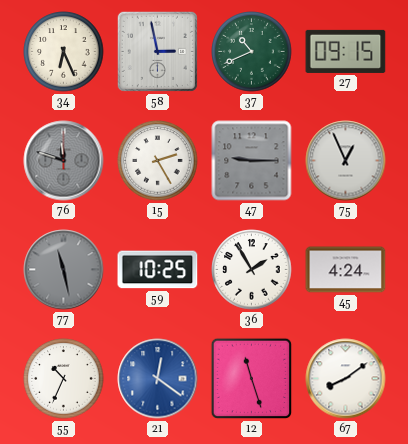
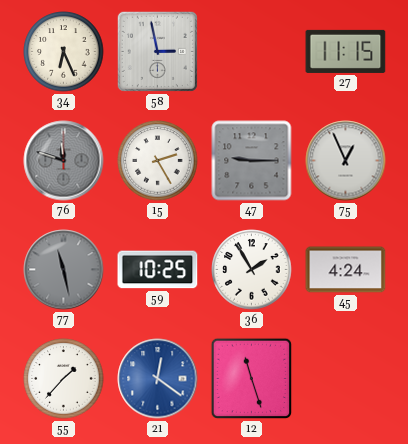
37: 10:41 -> none
27: 09:15 -> 11:15
55: 10:34 -> 1:37
67: 8:09 -> none
